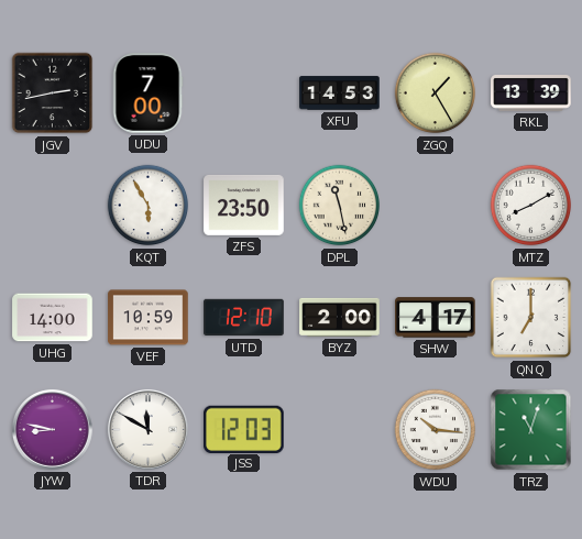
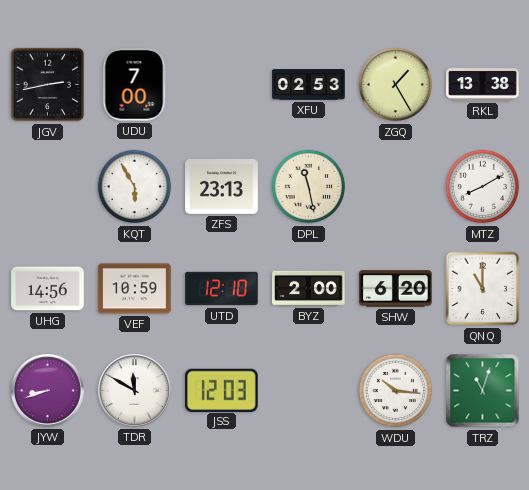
XFU: 14:53 -> 02:53
RKL: 13:39 -> 13:38
ZFS: 23:50 -> 23:13
UHG: 14:00 -> 14:56
SHW: 4:17 -> 6:20
QNQ: 7:00 -> 11:00
JYW: 8:47 -> 8:42
